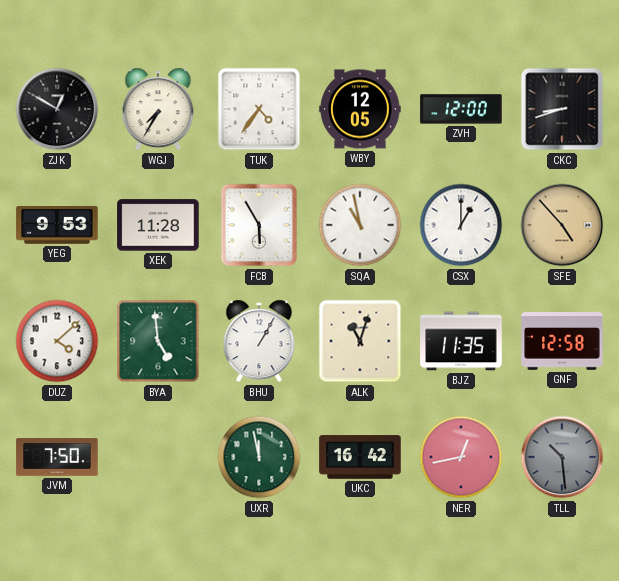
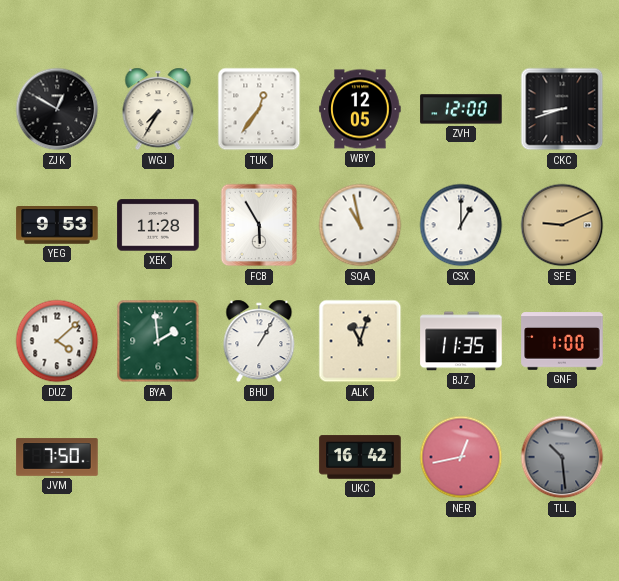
TUK: 4:36 -> 12:36
SFE: 4:53 -> 9:11
BYA: 4:59 -> 1:59
GNF: 12:58 -> 1:00
UXR: 11:58 -> none
